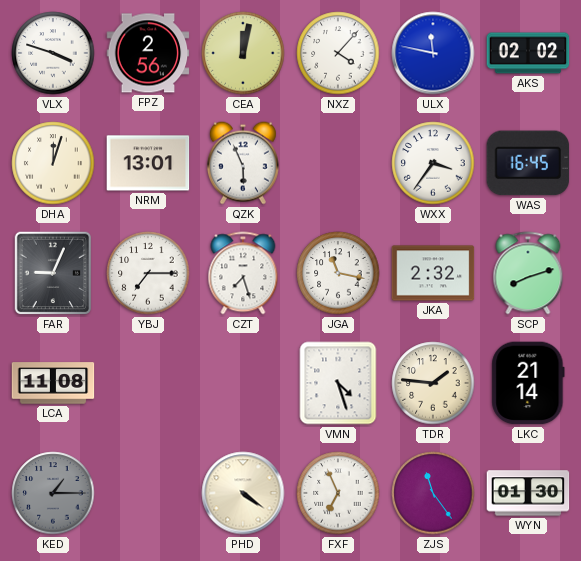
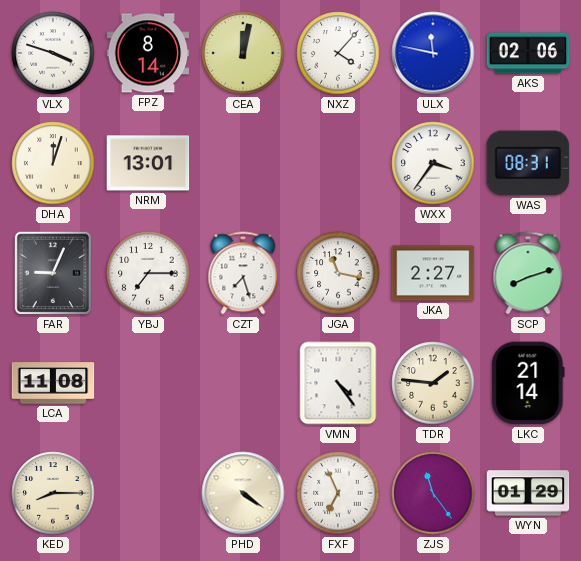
FPZ: 2:56 -> 8:14
AKS: 02:02 -> 02:06
QZK: 5:56 -> none
WAS: 16:45 -> 08:31
JKA: 2:32 -> 2:27
VMN: 4:27 -> 4:24
KED: 1:15 -> 8:15
KED dial: grey -> cream
WYN: 01:30 -> 01:29
